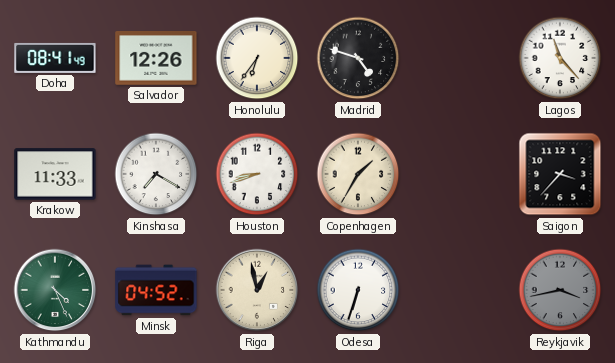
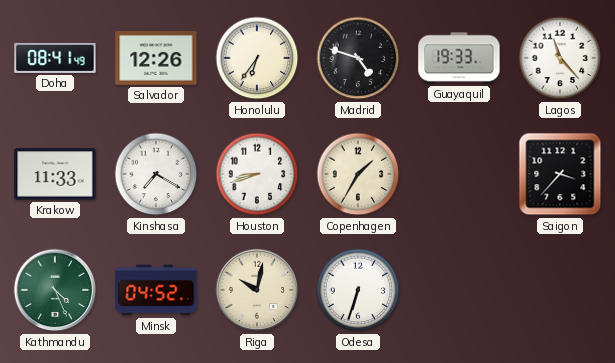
Guayaquil: none -> 19:33
Riga: 12:58 -> 10:02
Reykjavik: 3:43 -> none
